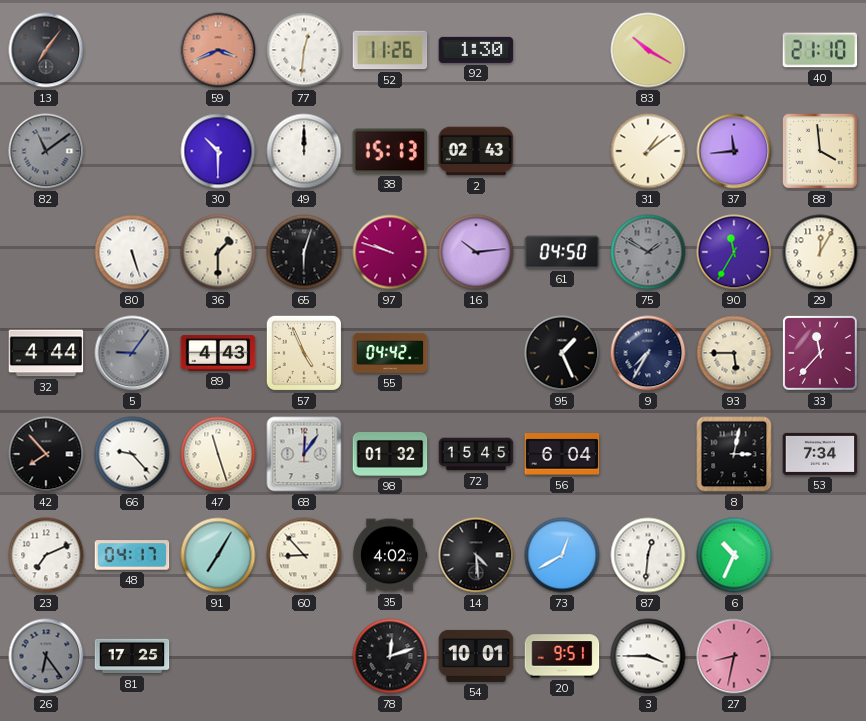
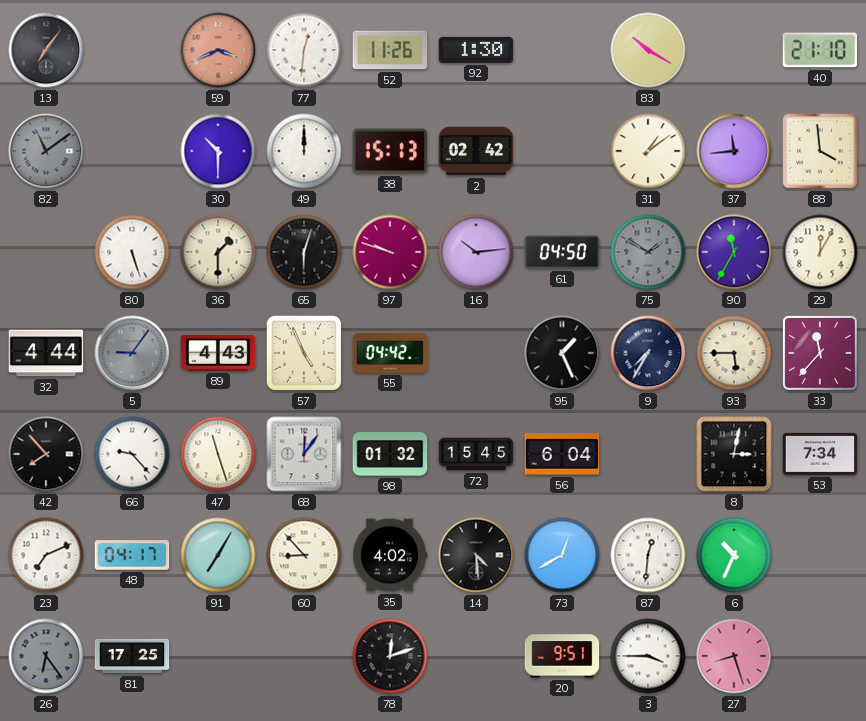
2: 02:43 -> 02:42
54: 10:01 -> none
27: 8:32 -> 8:27
